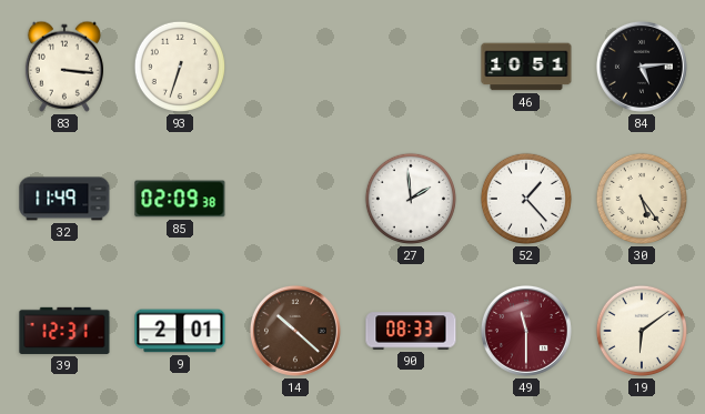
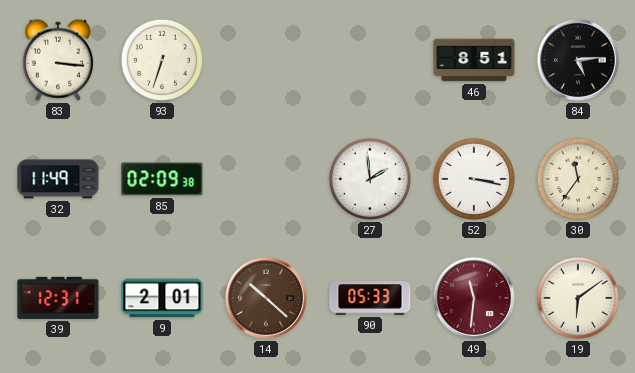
46: 10:51 -> 8:51
52: 1:23 -> 3:17
30: 5:24 -> 11:36
90: 08:33 -> 05:33
49: 11:30 -> 11:31
